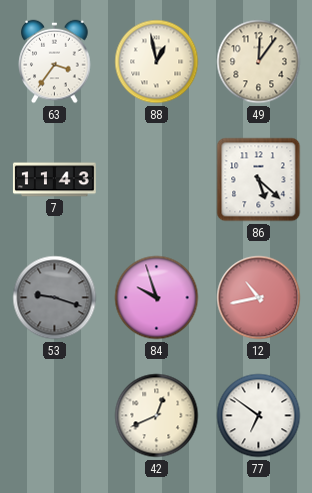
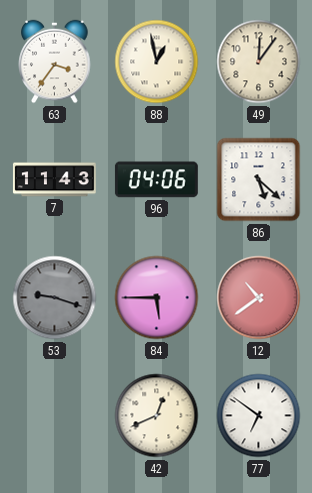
96: none -> 04:06
84: 9:57 -> 5:45
12: 10:43 -> 10:39
